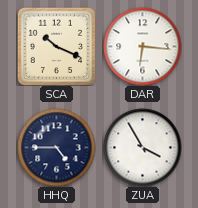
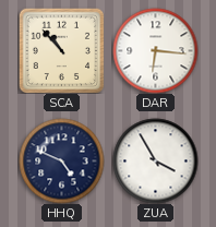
SCA: 10:19 -> 10:53
HHQ: 4:45 -> 4:49
